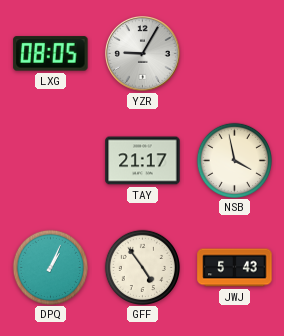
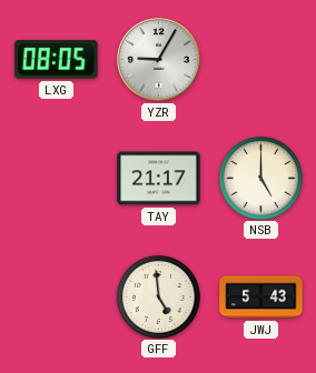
NSB: 3:58 -> 5:00
DPQ: 1:04 -> none
GFF: 4:54 -> 4:59
